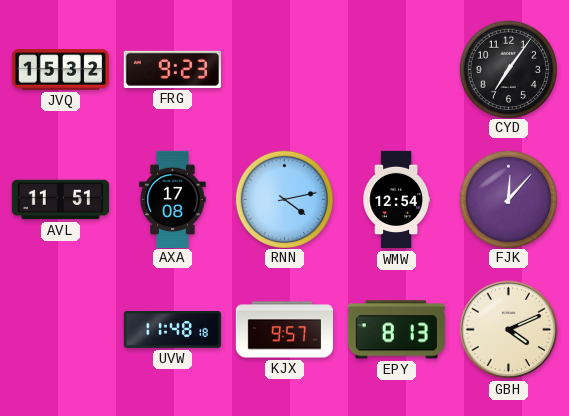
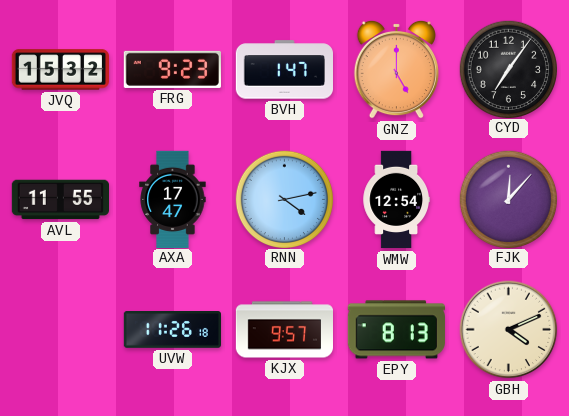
BVH: none -> 1:47
GNZ: none -> 5:00
AVL: 11:51 -> 11:55
AXA: 17:08 -> 17:47
UVW: 11:48 -> 11:26
